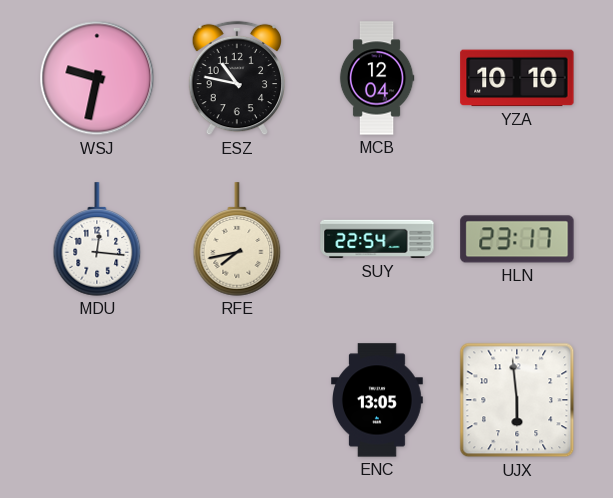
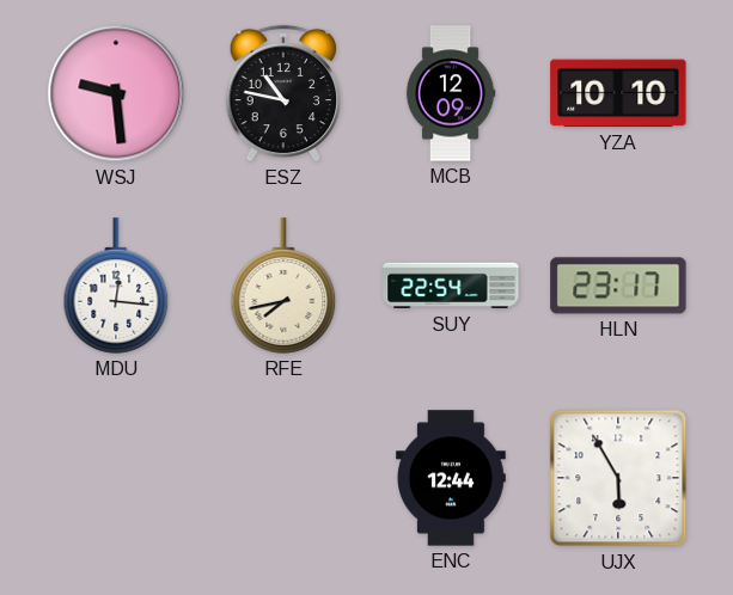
WSJ: 9:32 -> 9:29
MCB: 12:04 -> 12:09
ENC: 13:05 -> 12:44
UJX: 5:59 -> 5:55
